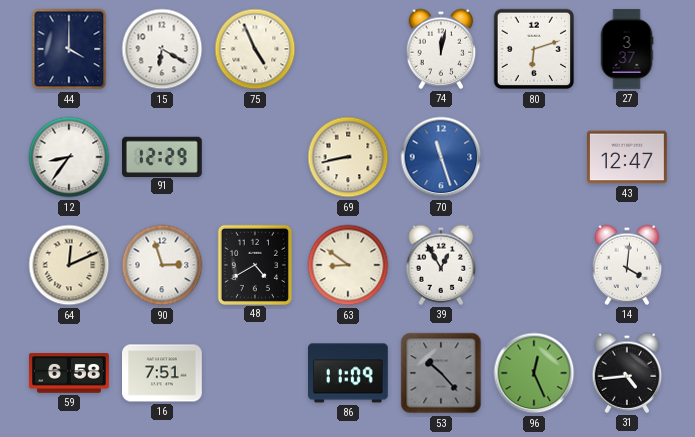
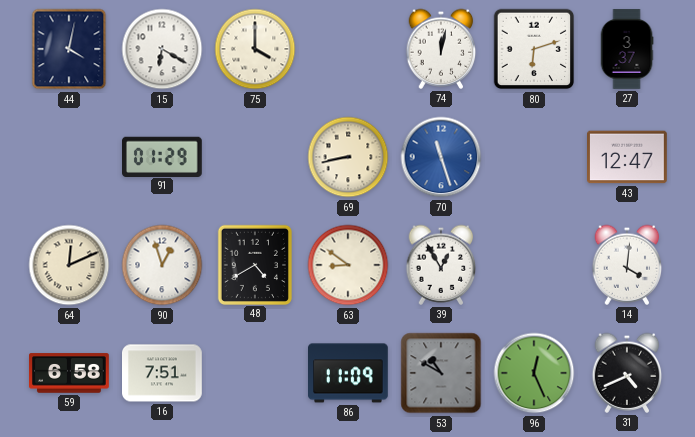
44: 4:00 -> 4:02
75: 4:56 -> 4:00
12: 8:36 -> none
91: 12:29 -> 01:29
90: 2:57 -> 12:57
53: 10:23 -> 10:50
31: 4:44 -> 4:41
